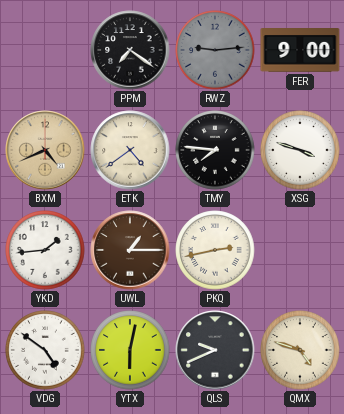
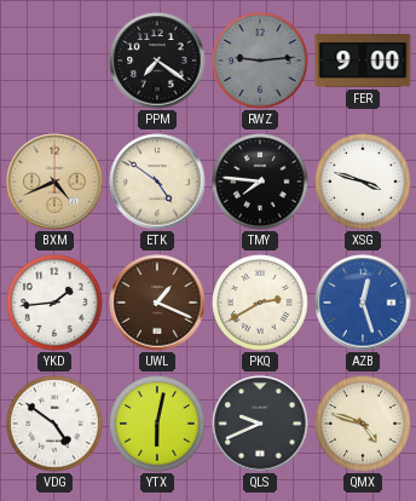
ETK: 4:39 -> 4:51
UWL: 1:15 -> 1:19
PKQ: 2:43 -> 2:40
AZB: none -> 12:27
